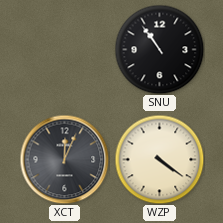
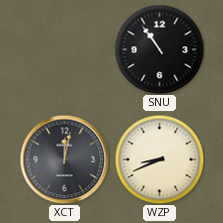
XCT: 12:04 -> 12:02
WZP: 4:21 -> 8:41
